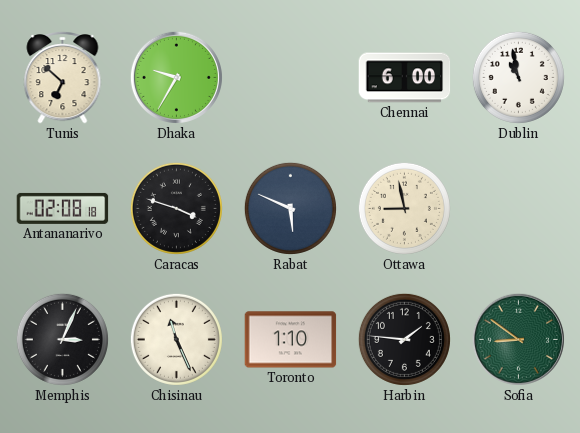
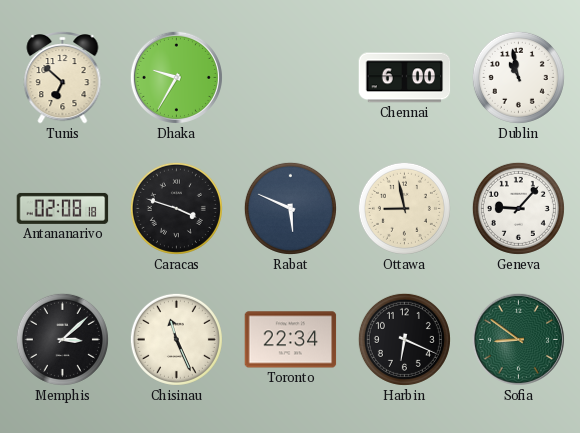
Geneva: none -> 9:07
Memphis: 3:04 -> 3:08
Toronto: 1:10 -> 22:34
Harbin: 1:46 -> 6:19
